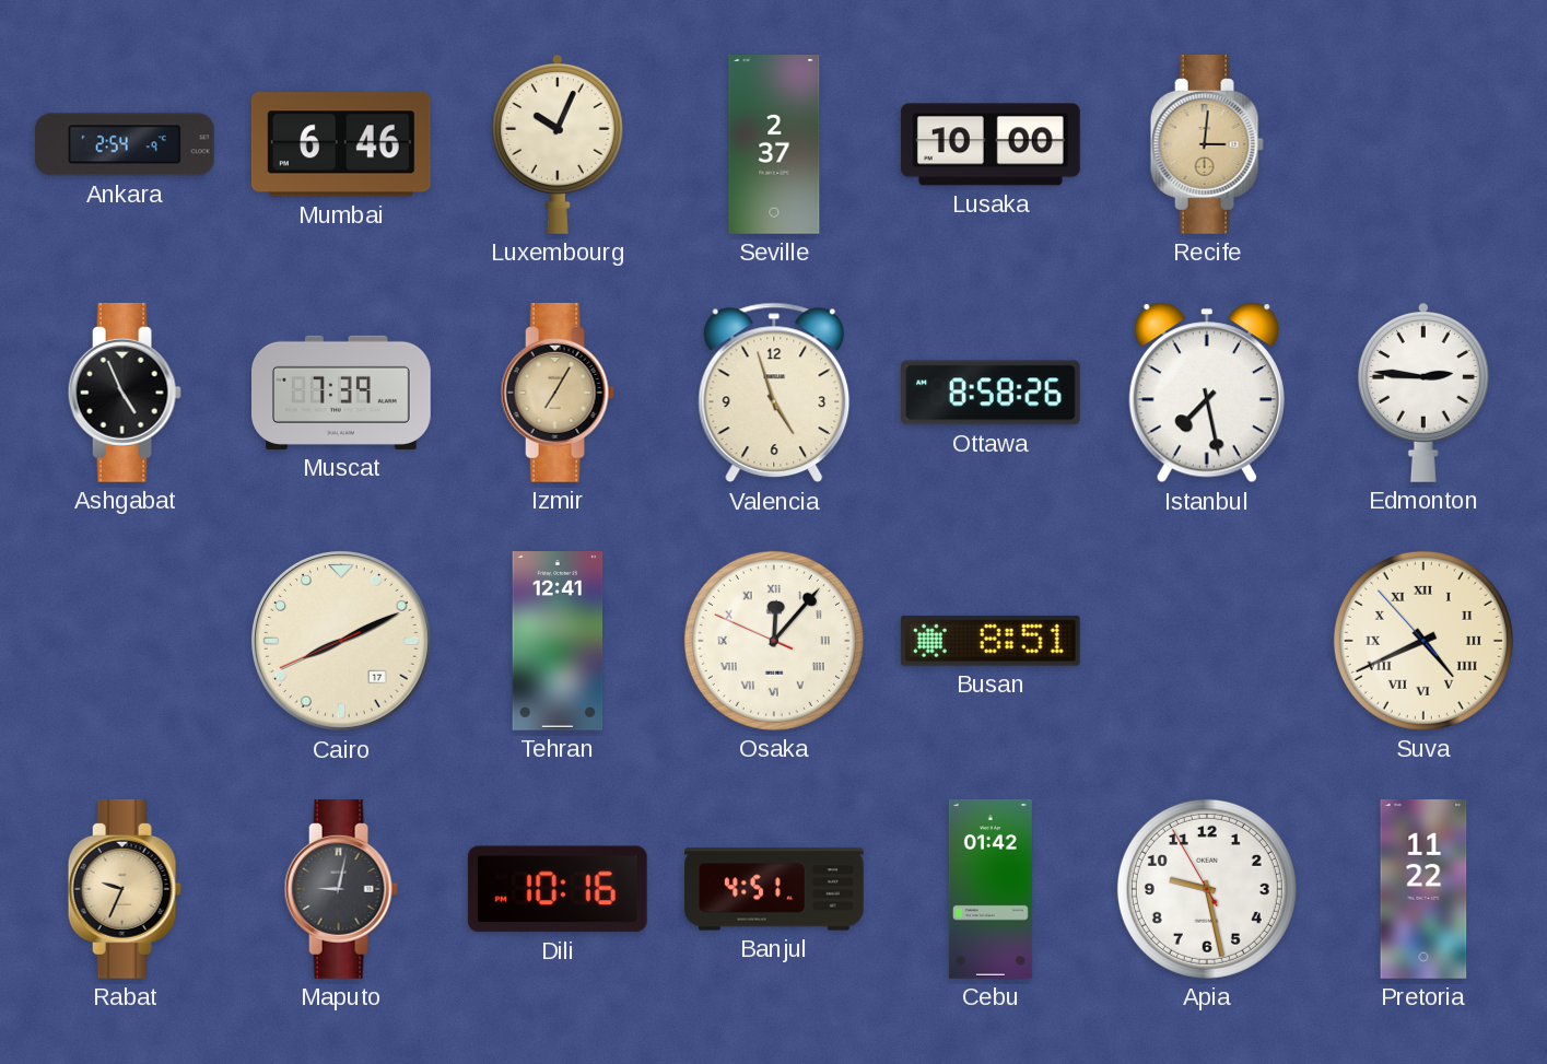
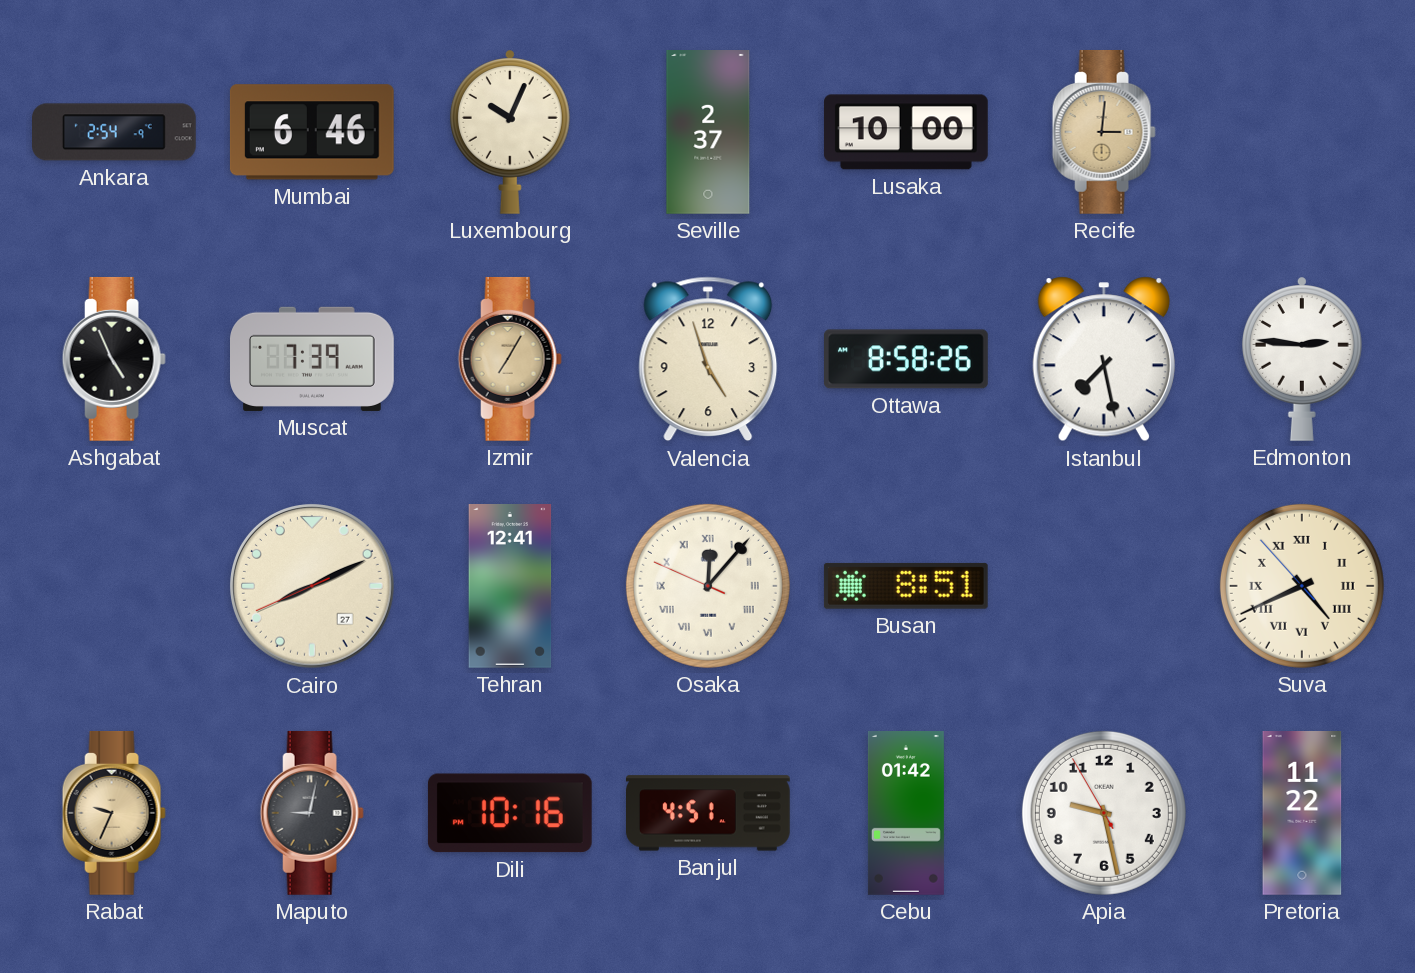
Cairo date: 17 -> 27
